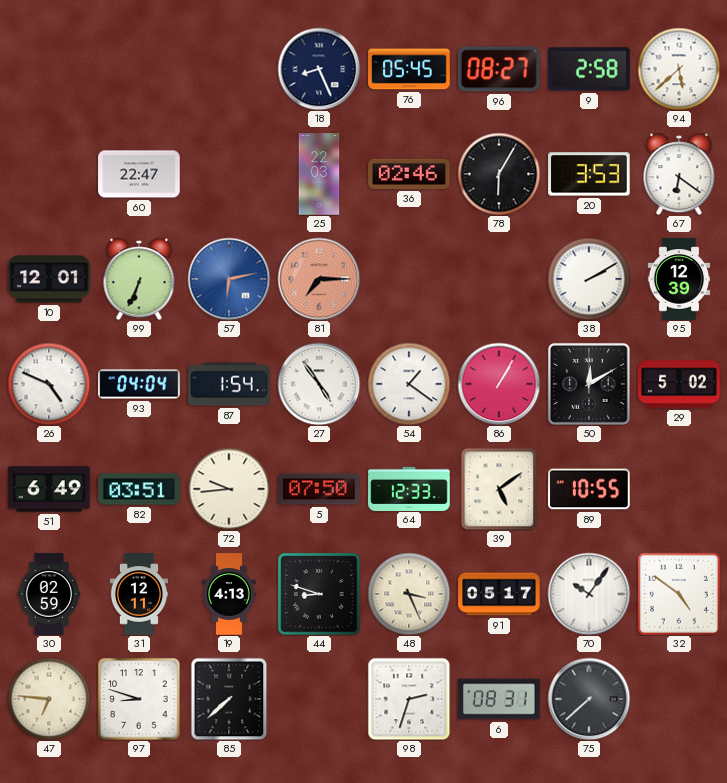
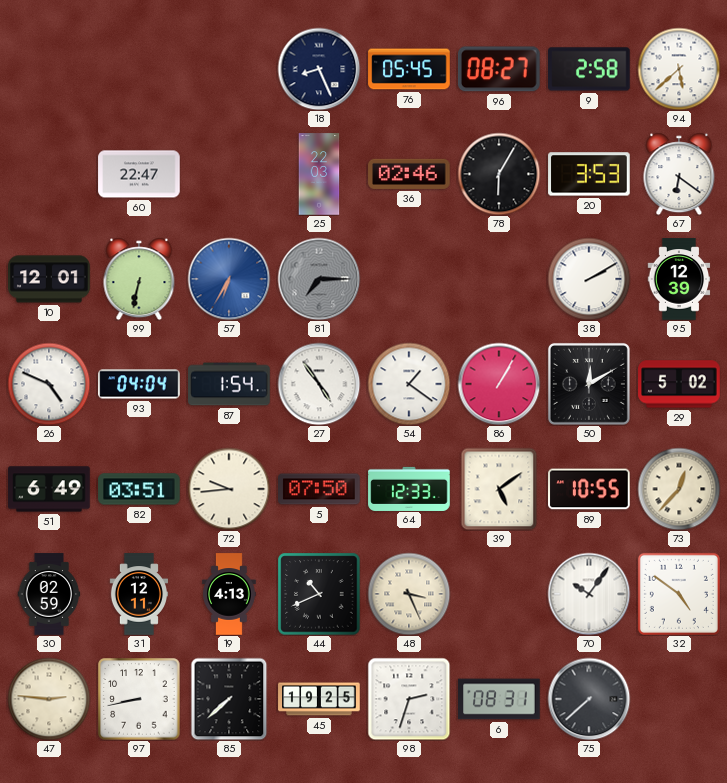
99: 6:34 -> 6:32
57: 6:13 -> 6:35
81 dial: salmon -> grey
73: none -> 12:37
44: 8:48 -> 10:41
91: 05:17 -> none
47: 6:46 -> 2:46
97: 8:48 -> 8:43
45: none -> 19:25
